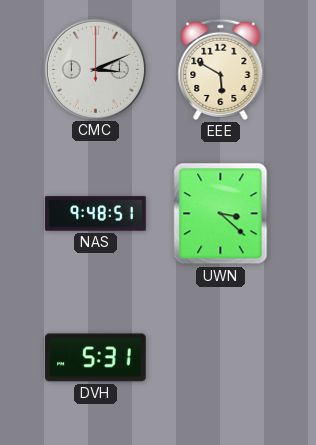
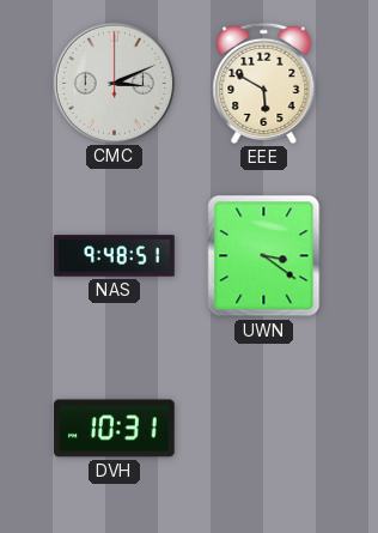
UWN: 3:22 -> 3:21
DVH: 5:31 -> 10:31
